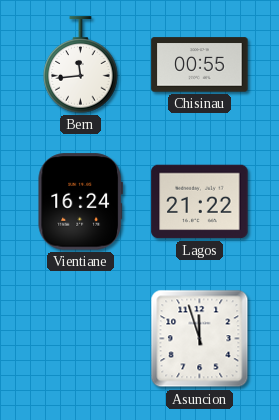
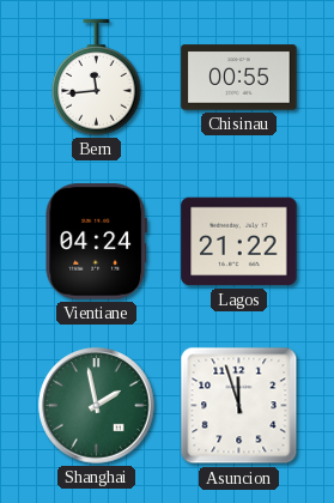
Vientiane: 16:24 -> 04:24
Shanghai: none -> 1:58
